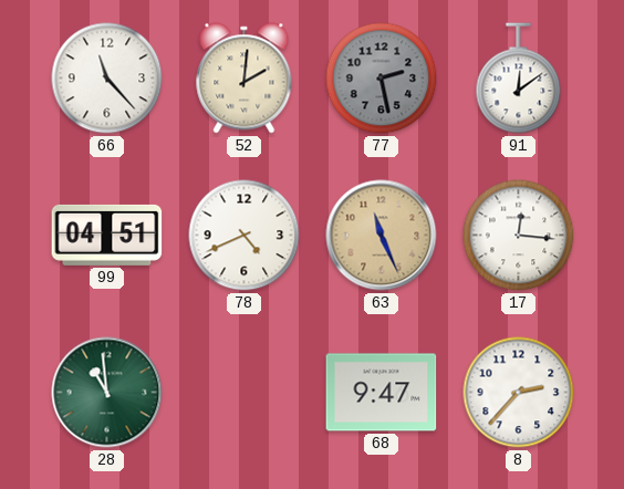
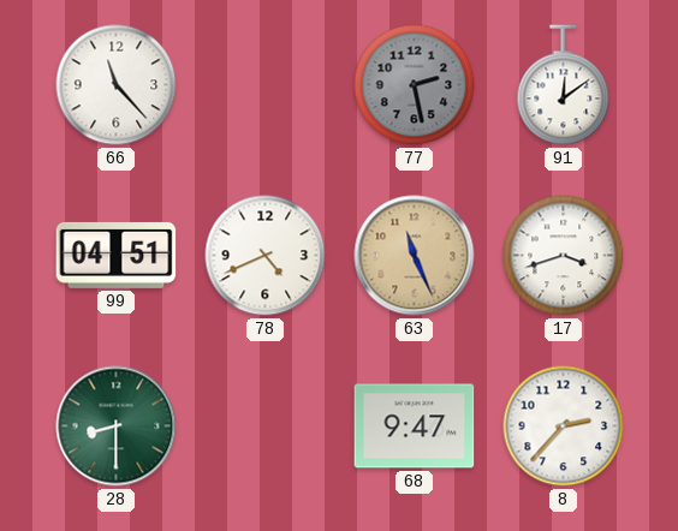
52: 2:01 -> none
17: 12:16 -> 3:42
28: 10:59 -> 8:30
